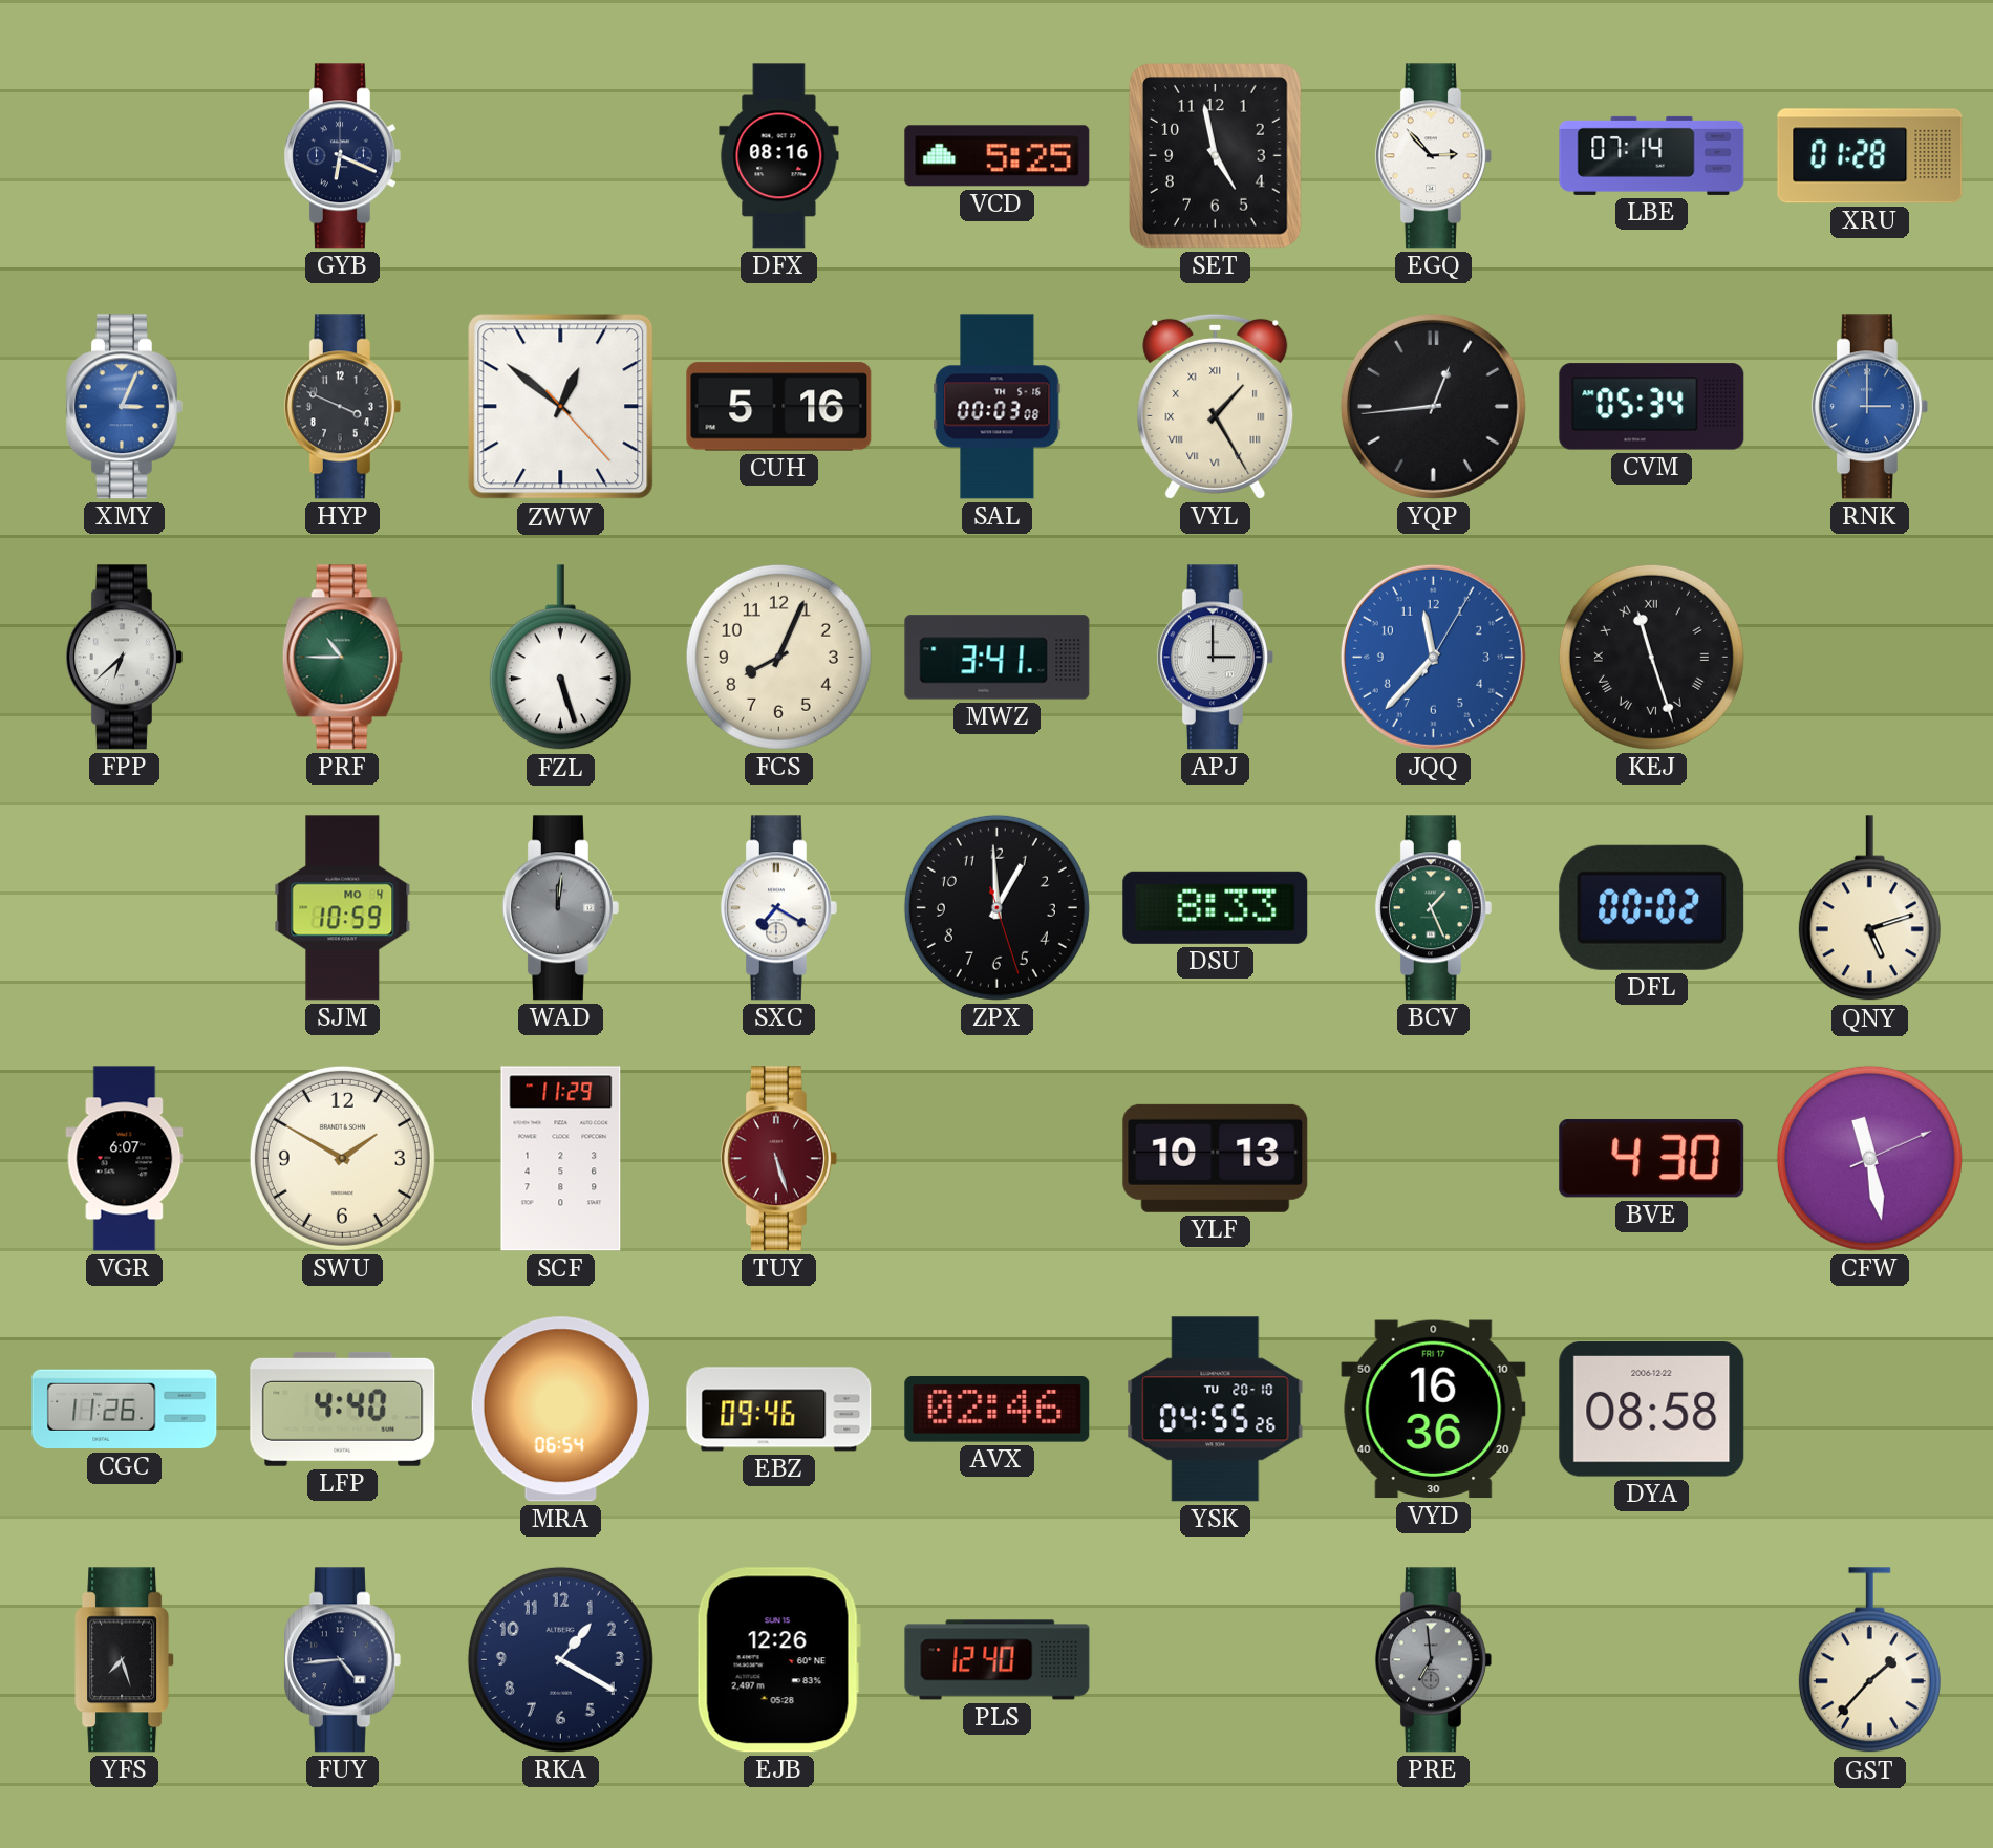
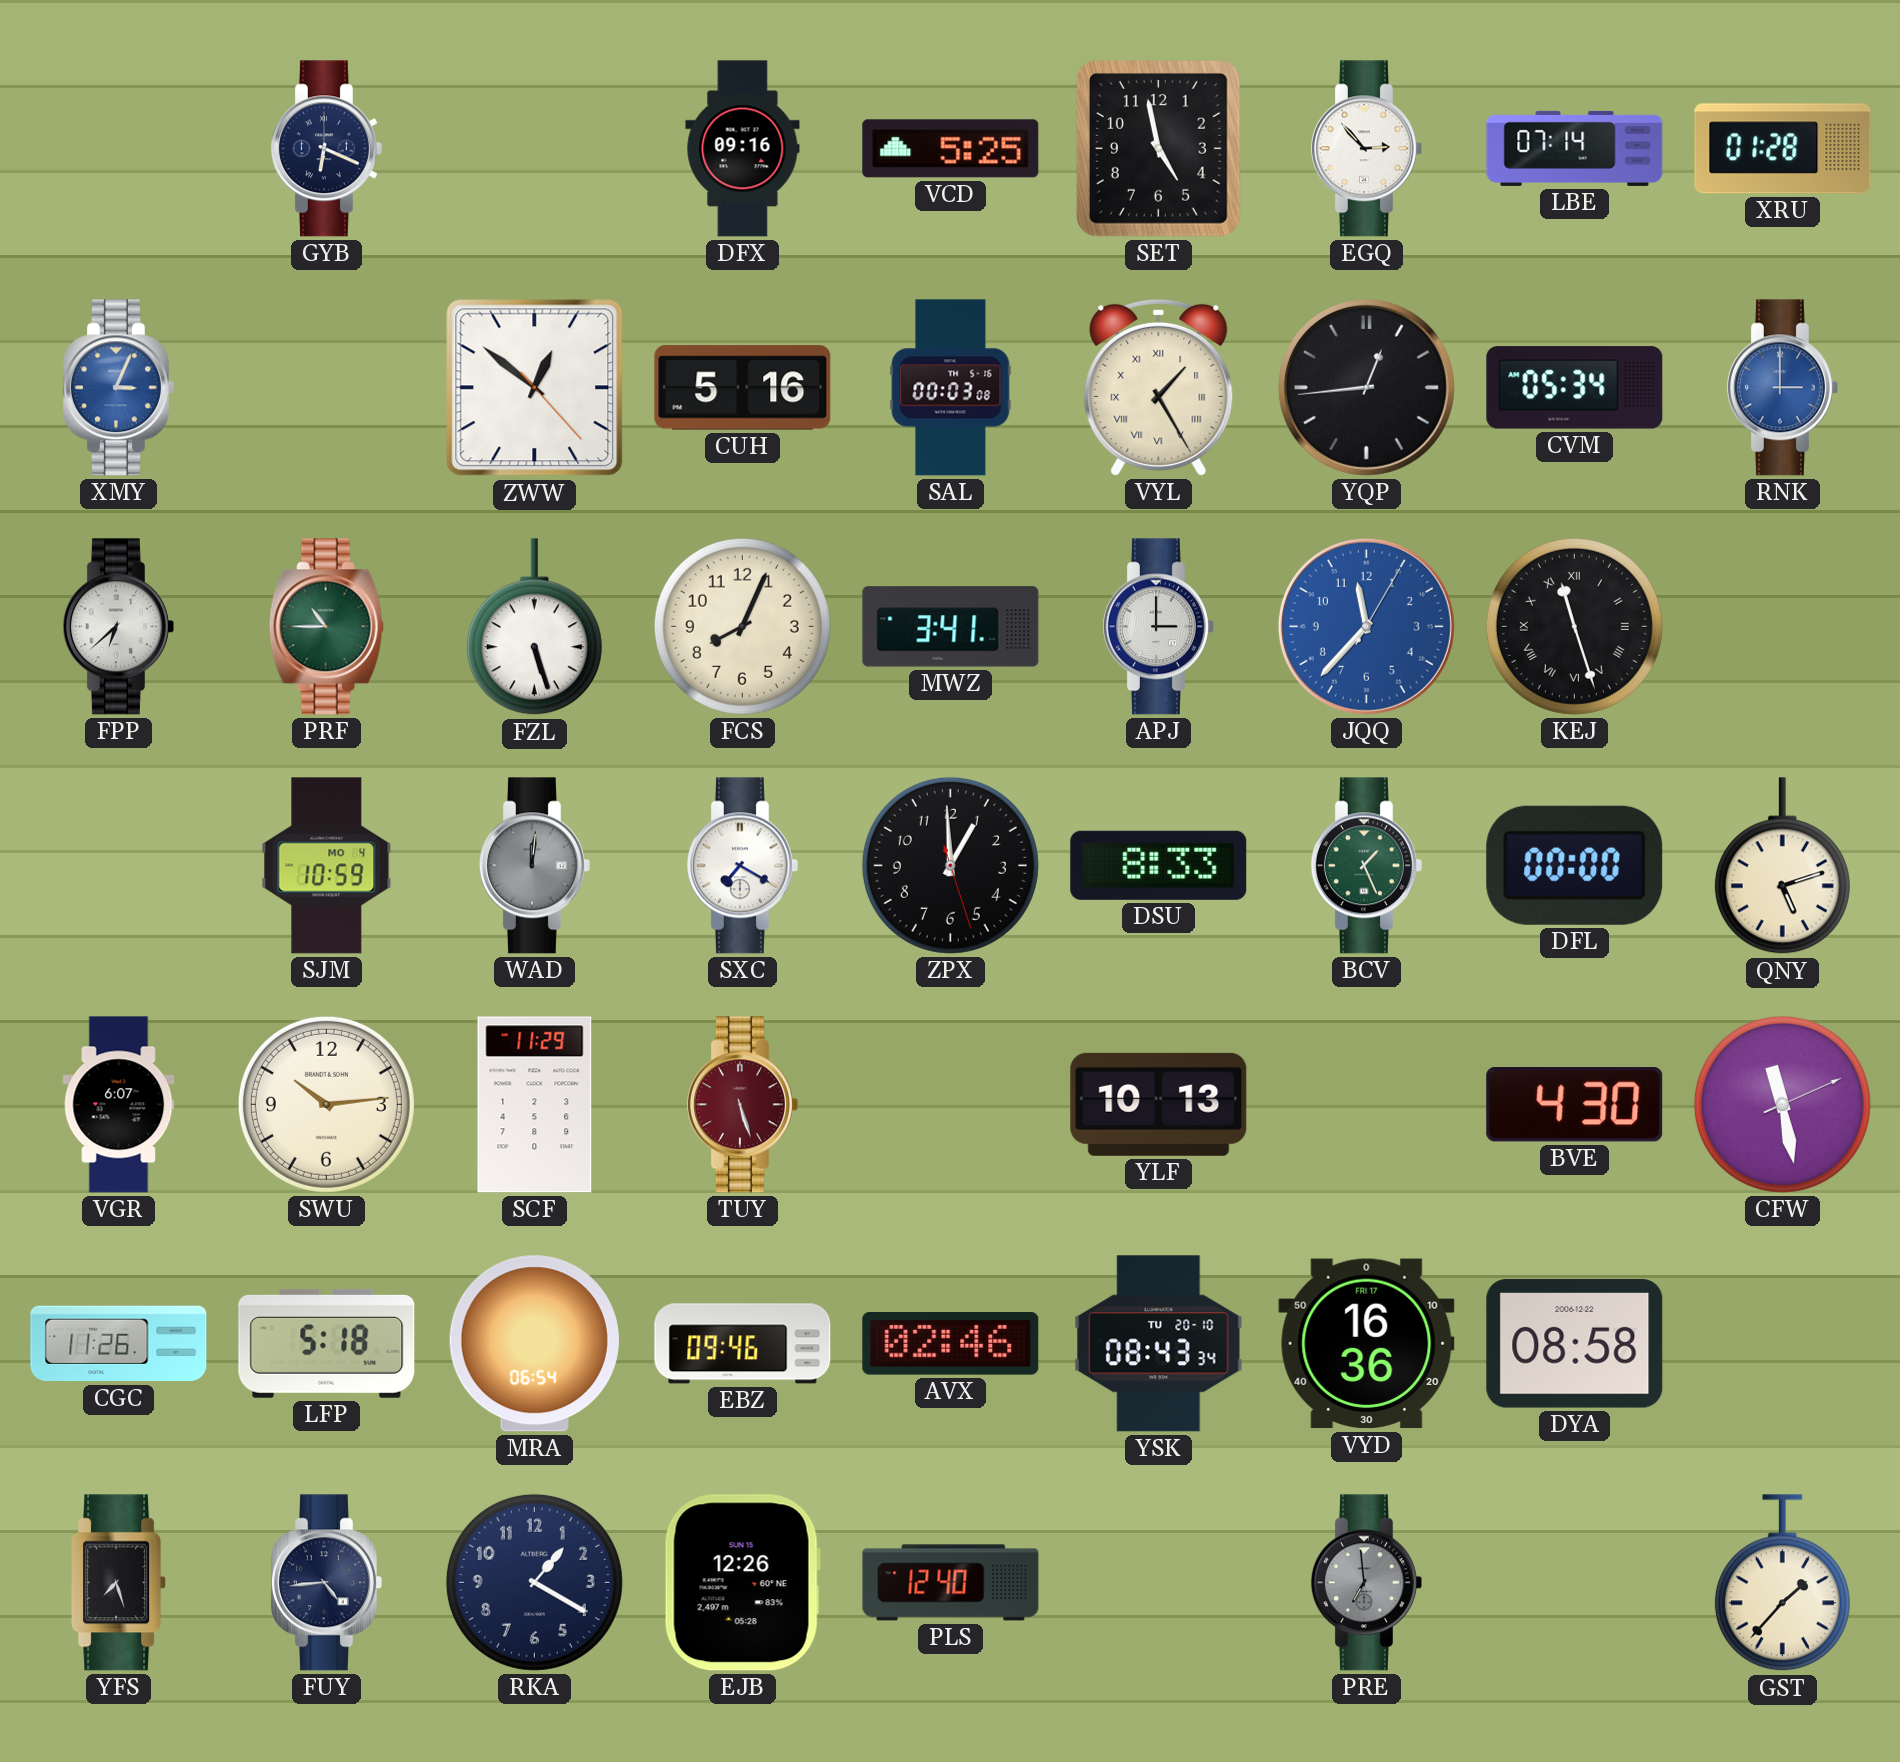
DFX: 08:16 -> 09:16
HYP: 3:49 -> none
DFL: 00:02 -> 00:00
SWU: 1:50 -> 10:14
LFP: 4:40 -> 5:18
YSK: 04:55 -> 08:43
